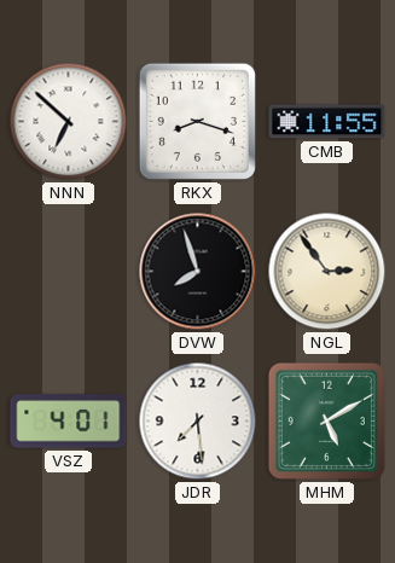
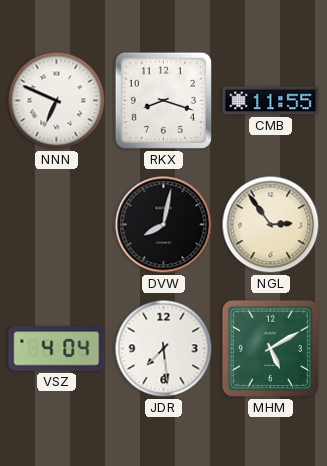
NNN: 6:52 -> 6:49
DVW: 7:57 -> 8:02
VSZ: 4:01 -> 4:04
